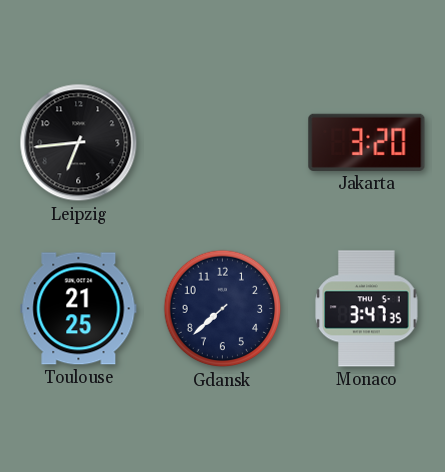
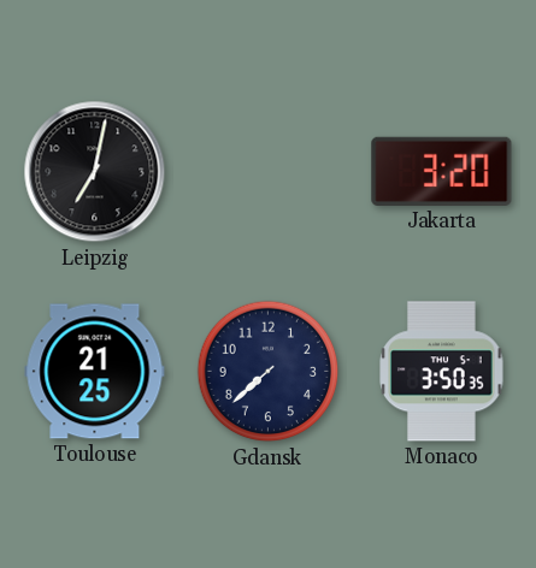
Leipzig: 6:44 -> 7:02
Monaco: 3:47 -> 3:50
